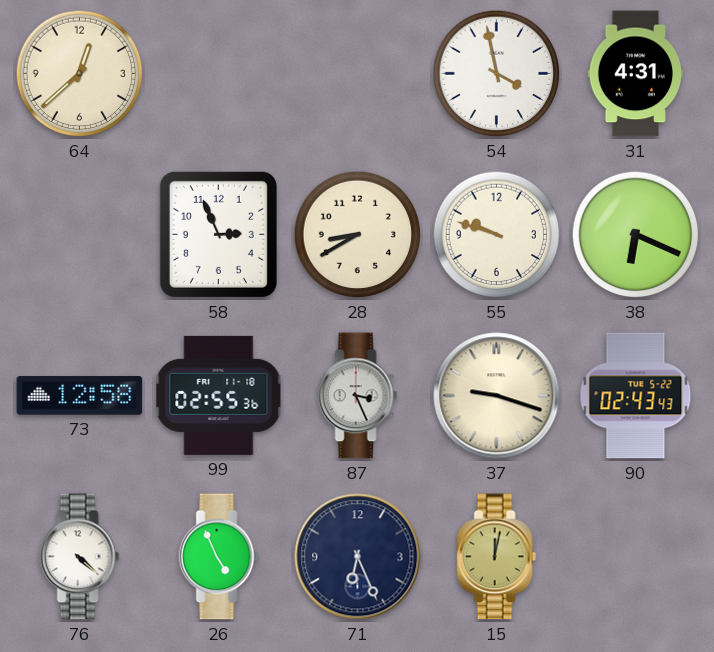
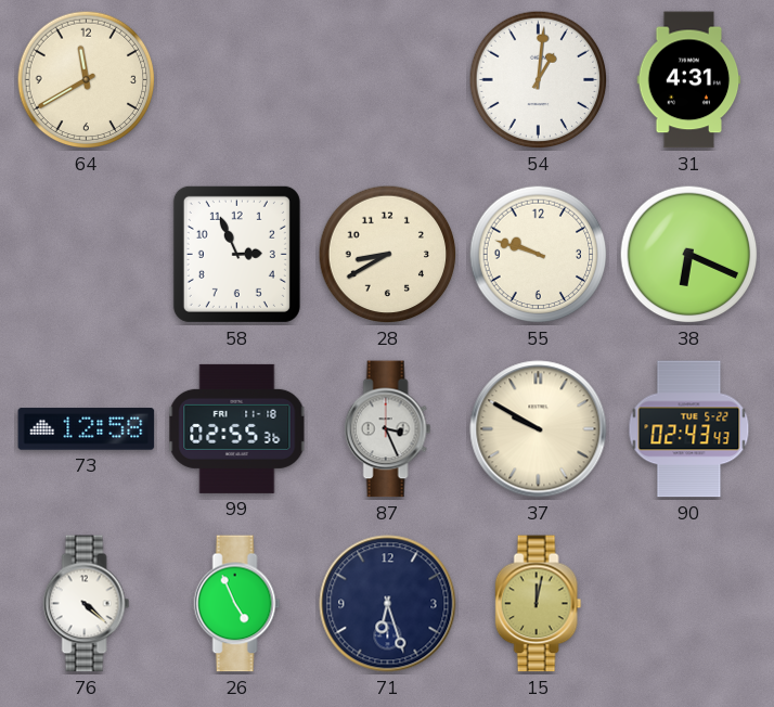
64: 12:38 -> 11:40
54: 3:58 -> 1:01
37: 9:18 -> 9:50
71: 6:26 -> 6:27
